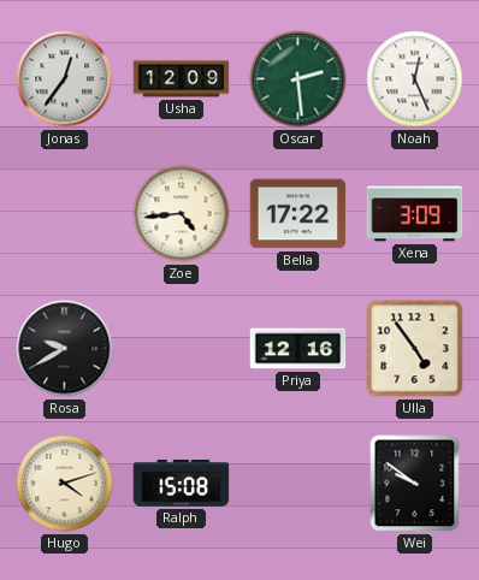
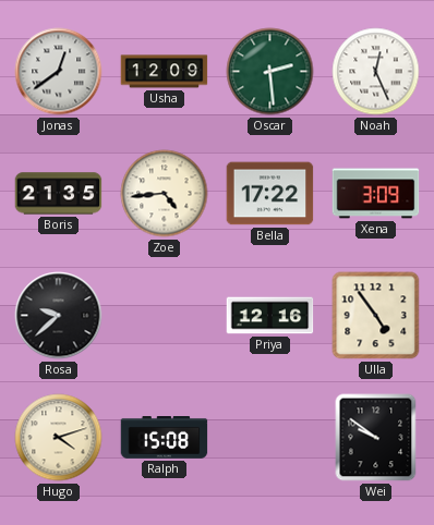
Jonas: 12:36 -> 12:39
Boris: none -> 21:35
Rosa: 9:40 -> 9:38
